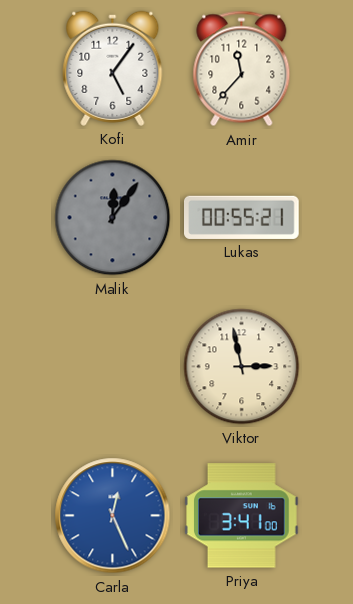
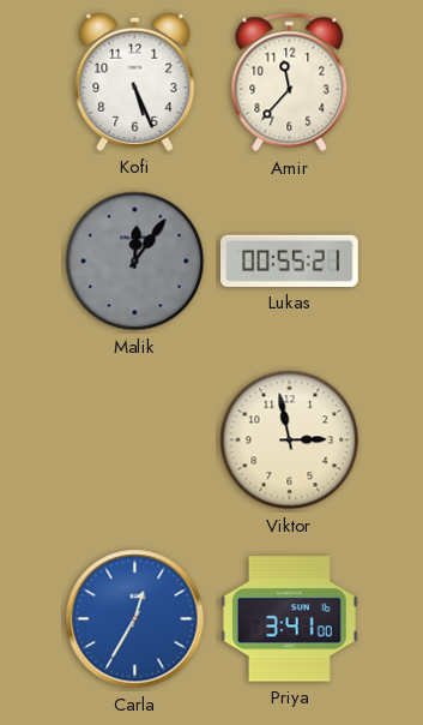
Kofi: 5:06 -> 5:26
Carla: 12:26 -> 12:35
